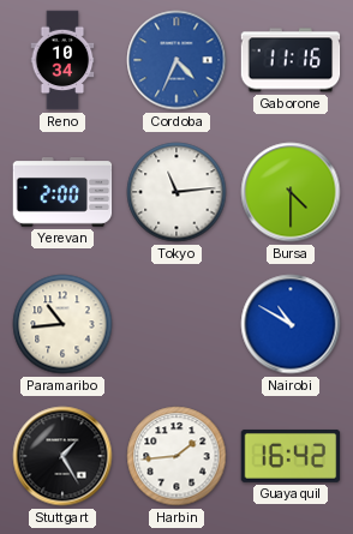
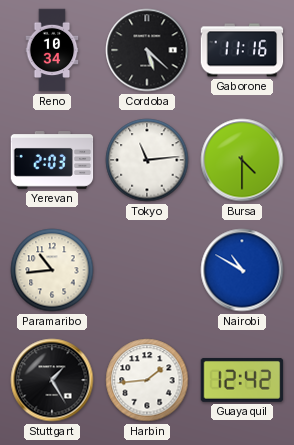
Cordoba: 4:34 -> 5:22
Cordoba dial: blue -> black
Yerevan: 2:00 -> 2:03
Guayaquil: 16:42 -> 12:42
